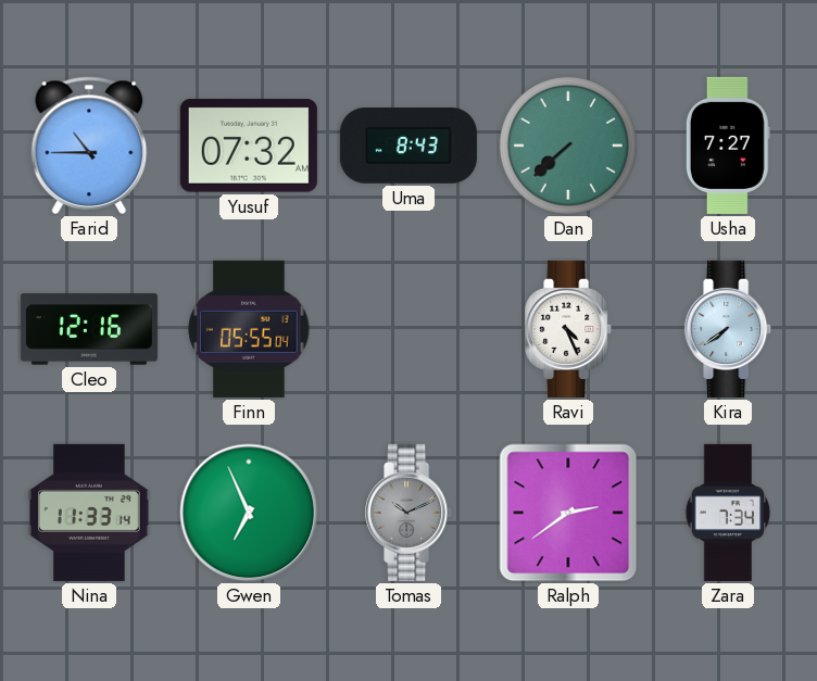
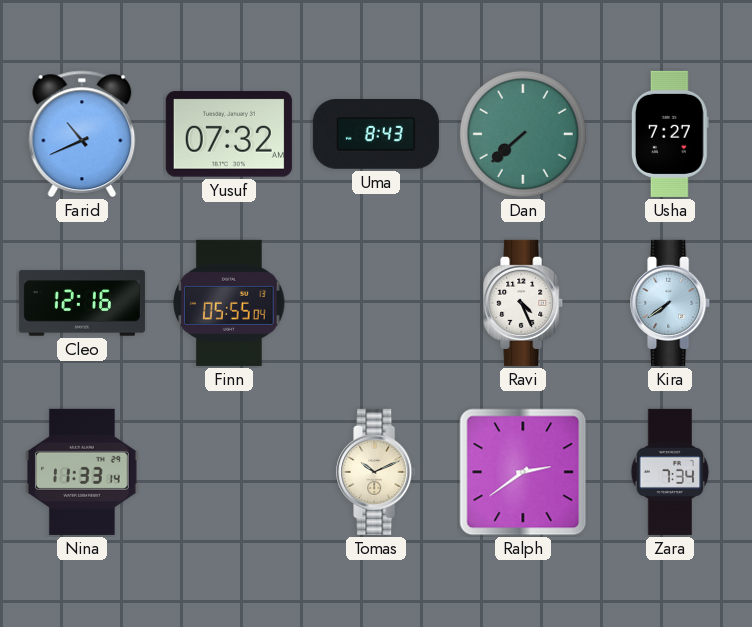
Farid: 10:45 -> 10:41
Gwen: 6:56 -> none
Tomas dial: grey -> cream
